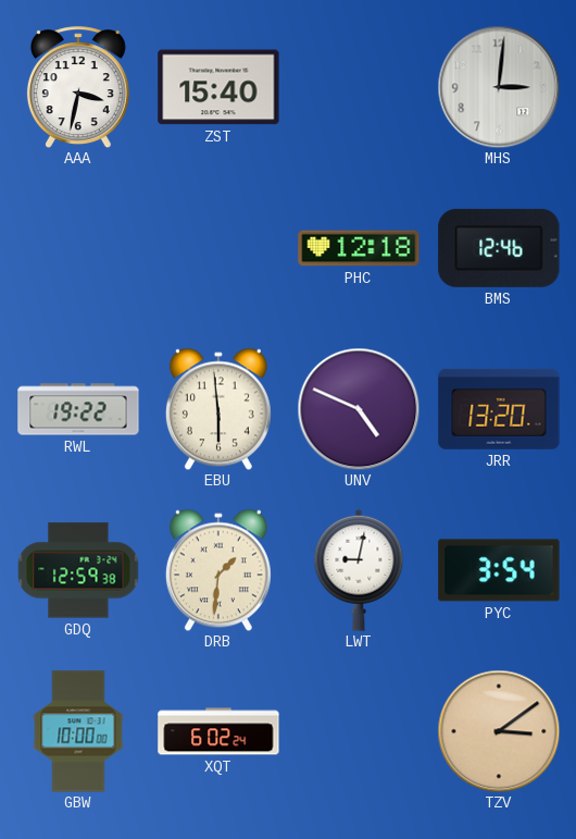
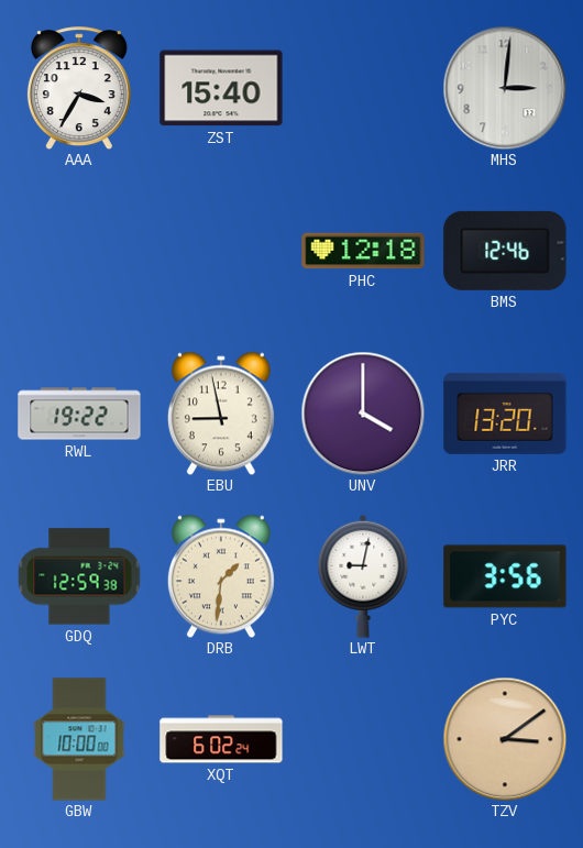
AAA: 3:32 -> 3:35
EBU: 5:59 -> 8:58
UNV: 4:49 -> 4:00
PYC: 3:54 -> 3:56
